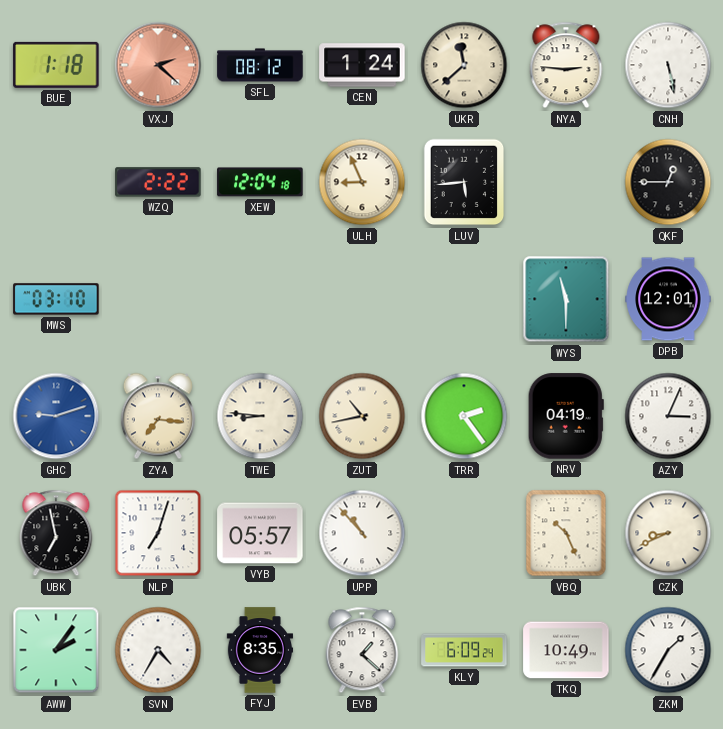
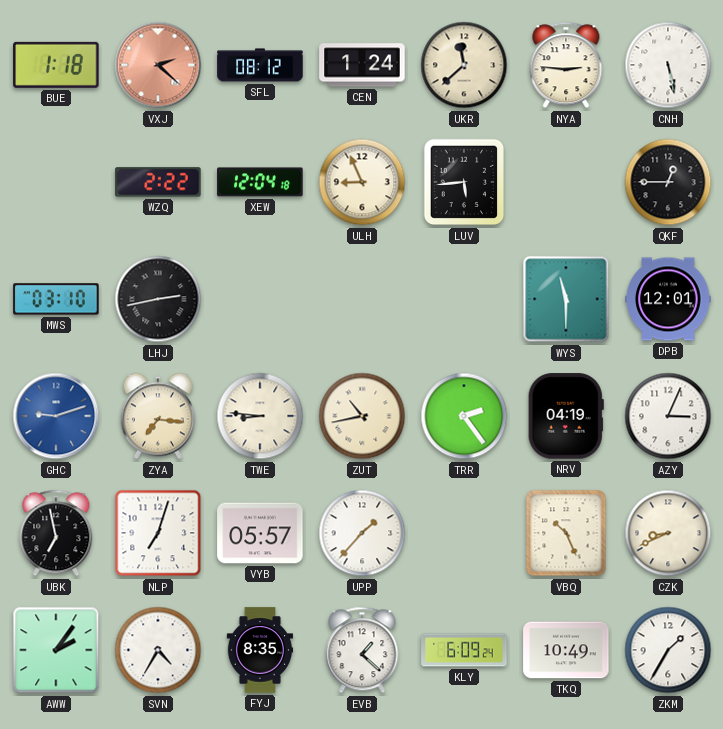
LHJ: none -> 2:43
UPP: 10:53 -> 1:37
